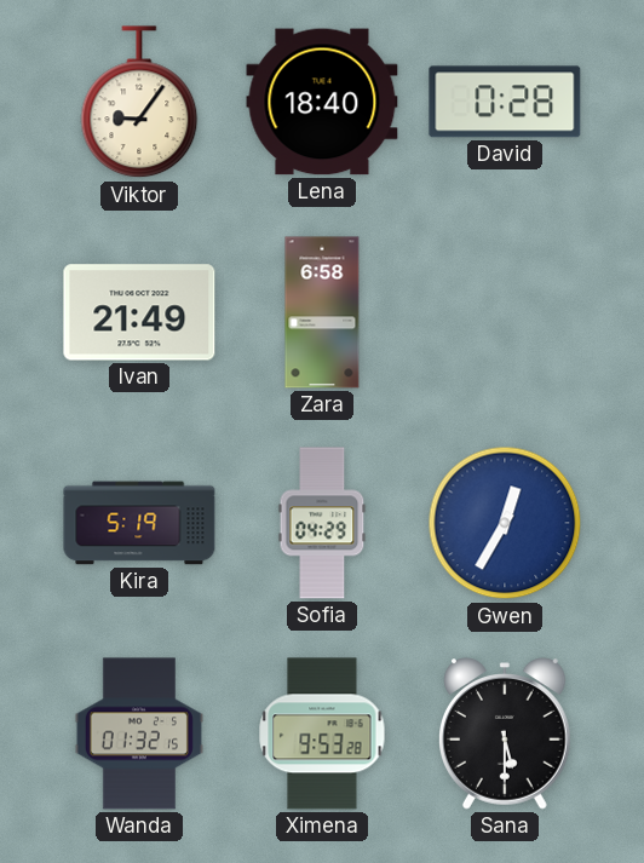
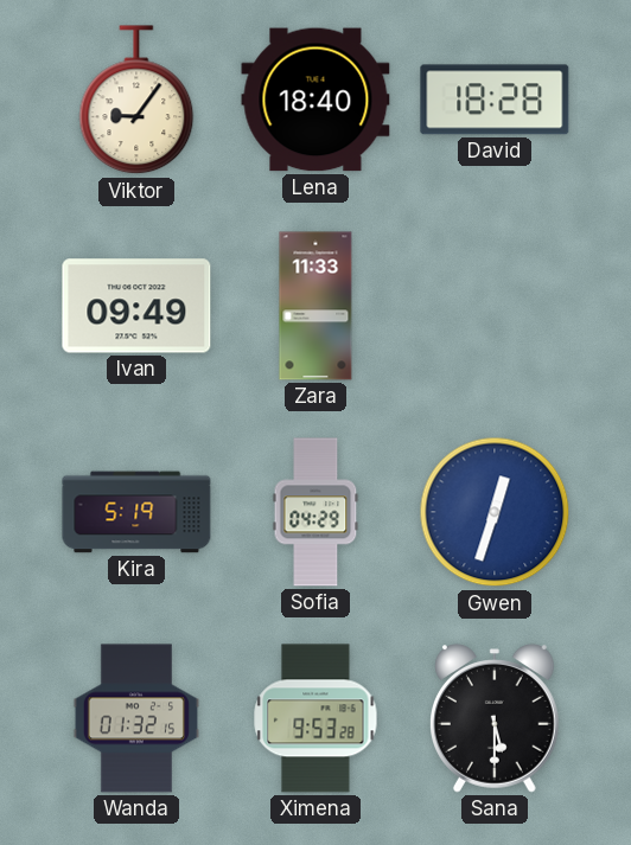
David: 0:28 -> 18:28
Ivan: 21:49 -> 09:49
Zara: 6:58 -> 11:33
Gwen: 12:35 -> 12:33
